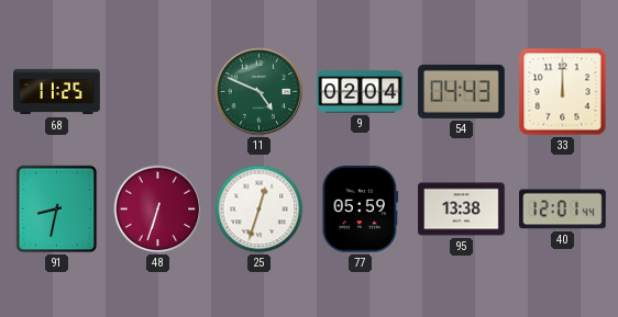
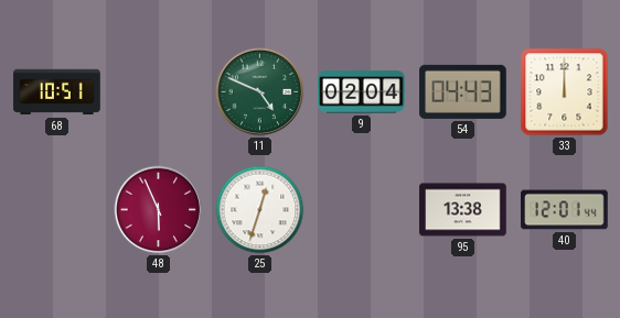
68: 11:25 -> 10:51
91: 8:32 -> none
48: 6:33 -> 5:56
77: 05:59 -> none
